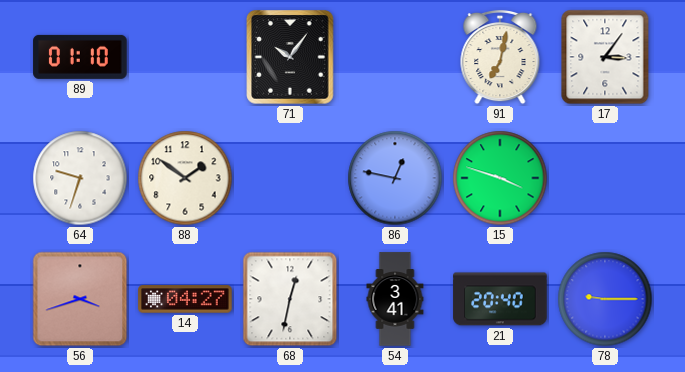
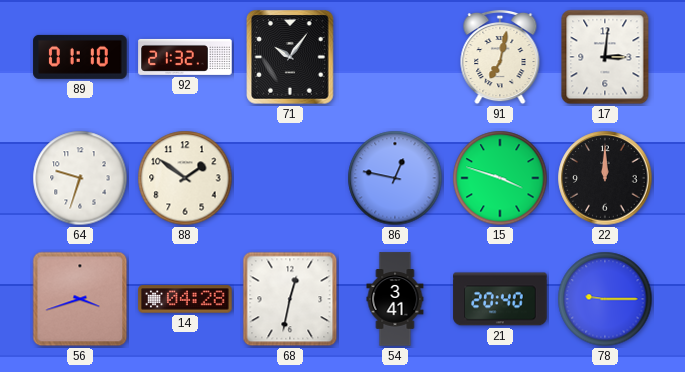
92: none -> 21:32
17: 3:06 -> 3:01
22: none -> 12:00
14: 04:27 -> 04:28
